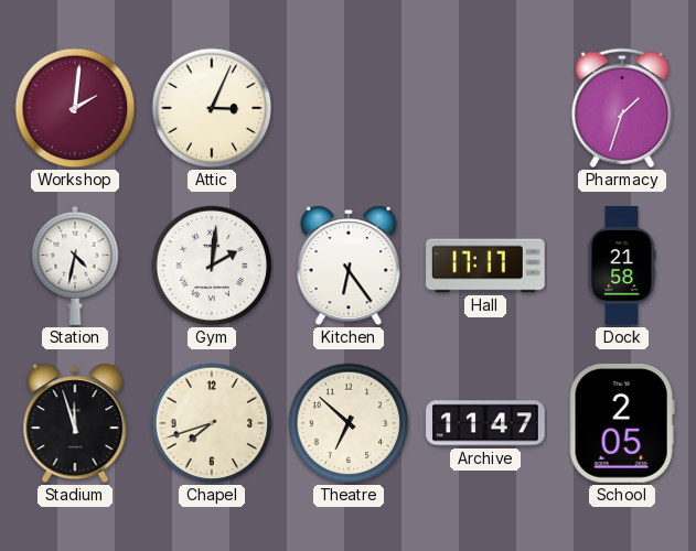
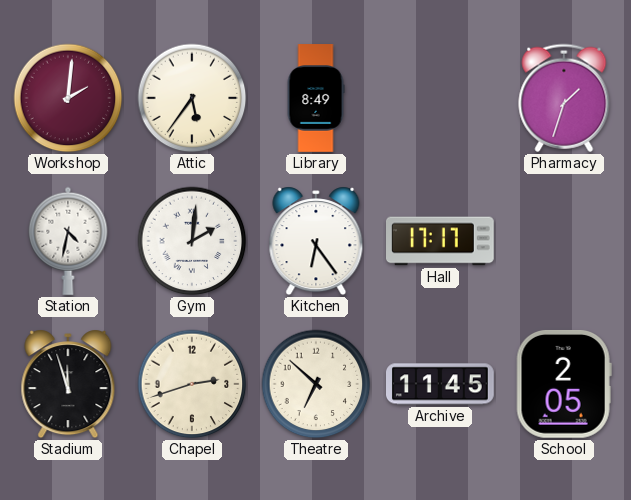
Attic: 3:04 -> 5:36
Library: none -> 8:49
Dock: 21:58 -> none
Chapel: 7:42 -> 2:42
Archive: 11:47 -> 11:45
